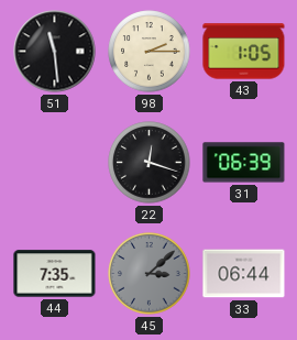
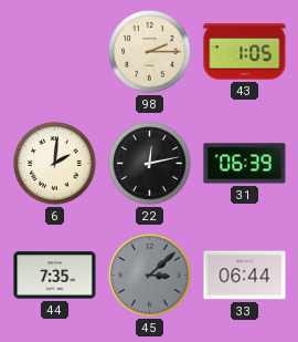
51: 11:29 -> none
6: none -> 2:01
22: 12:18 -> 12:13
